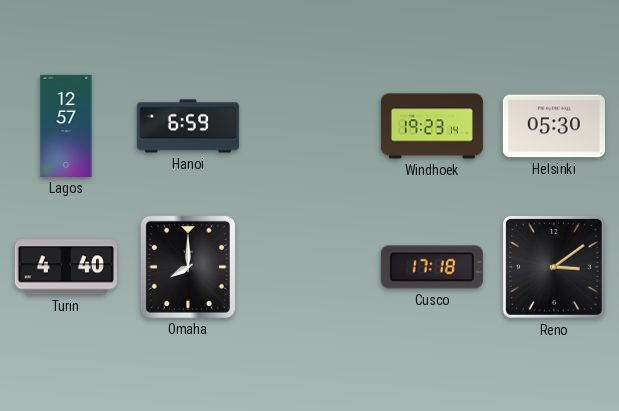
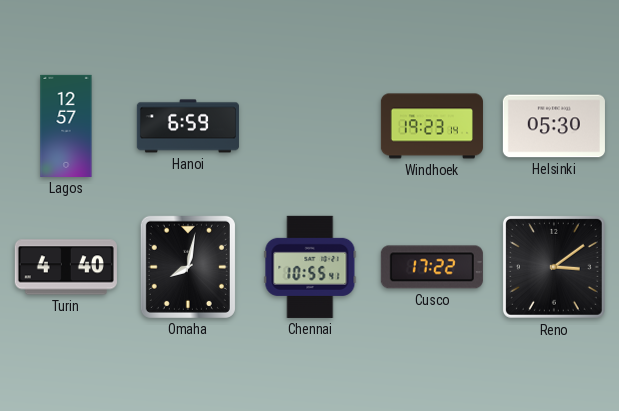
Omaha: 8:00 -> 8:02
Chennai: none -> 10:55
Cusco: 17:18 -> 17:22
